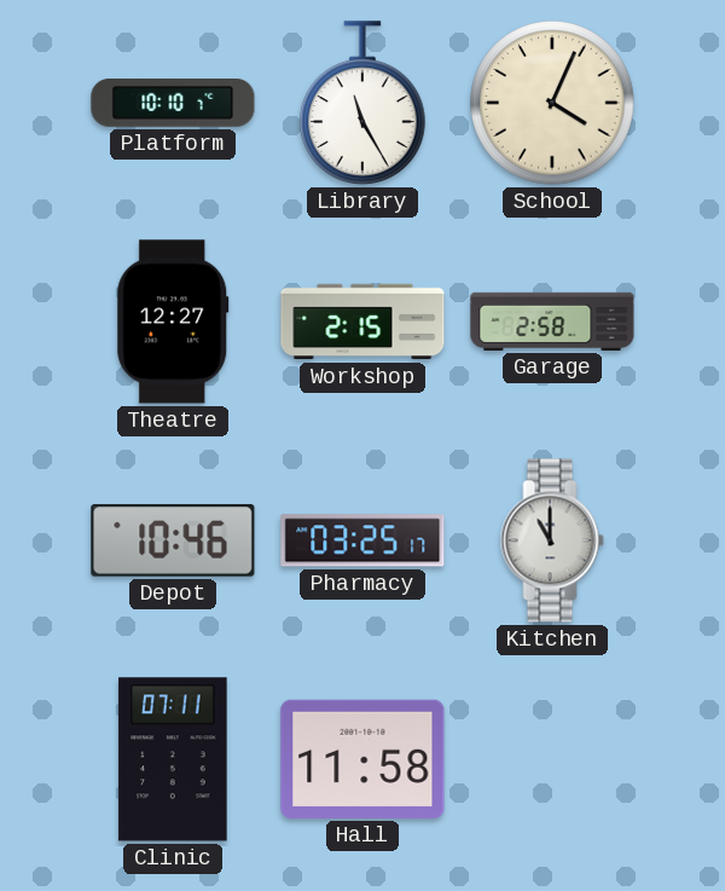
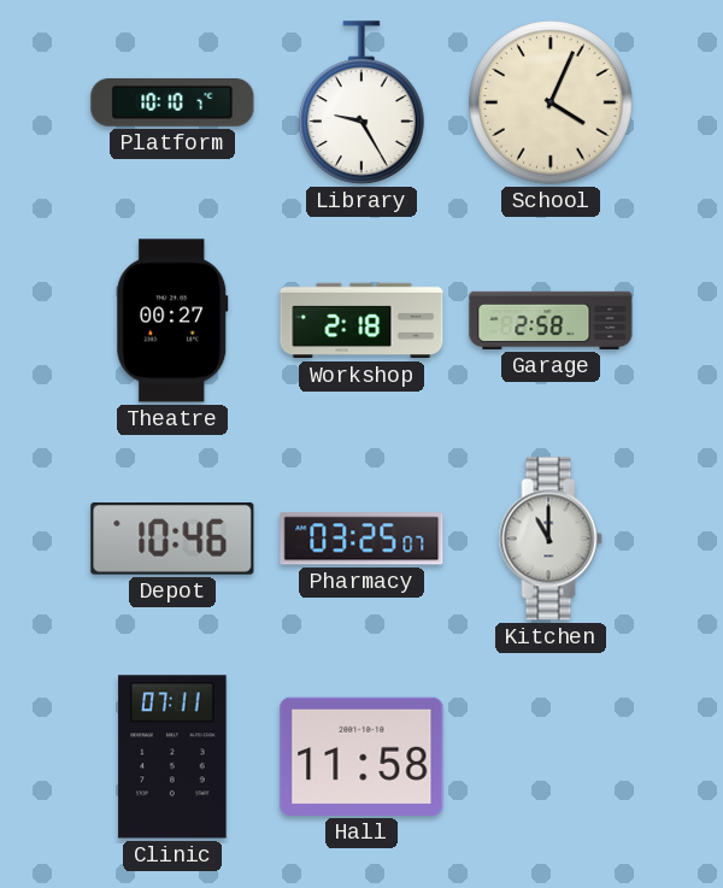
Library: 11:25 -> 9:25
Theatre: 12:27 -> 00:27
Workshop: 2:15 -> 2:18
Pharmacy: 03:25:17 -> 03:25:07
